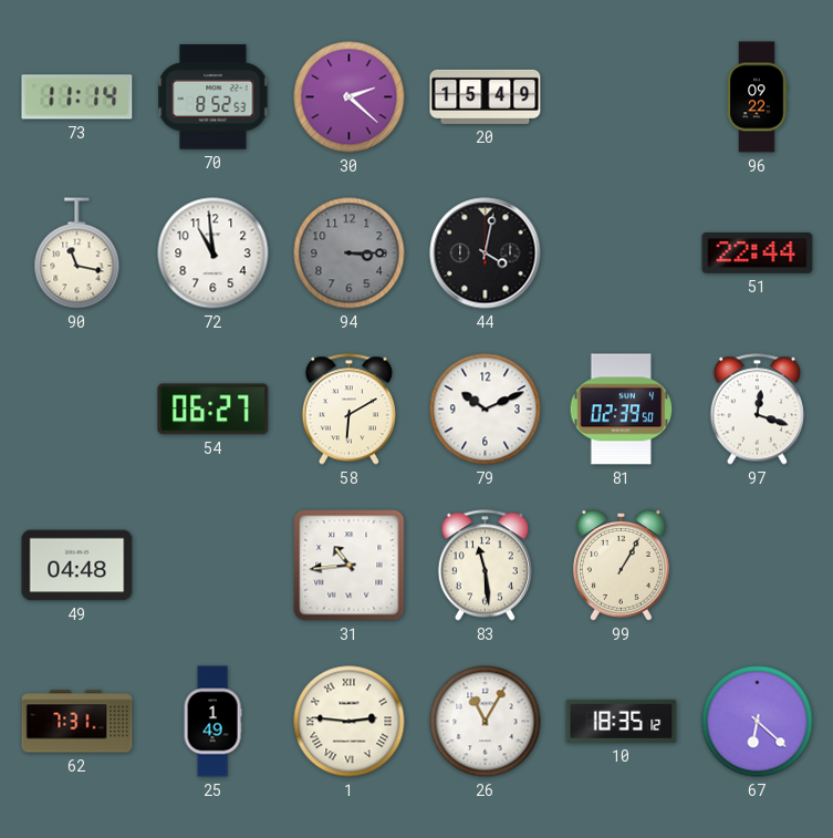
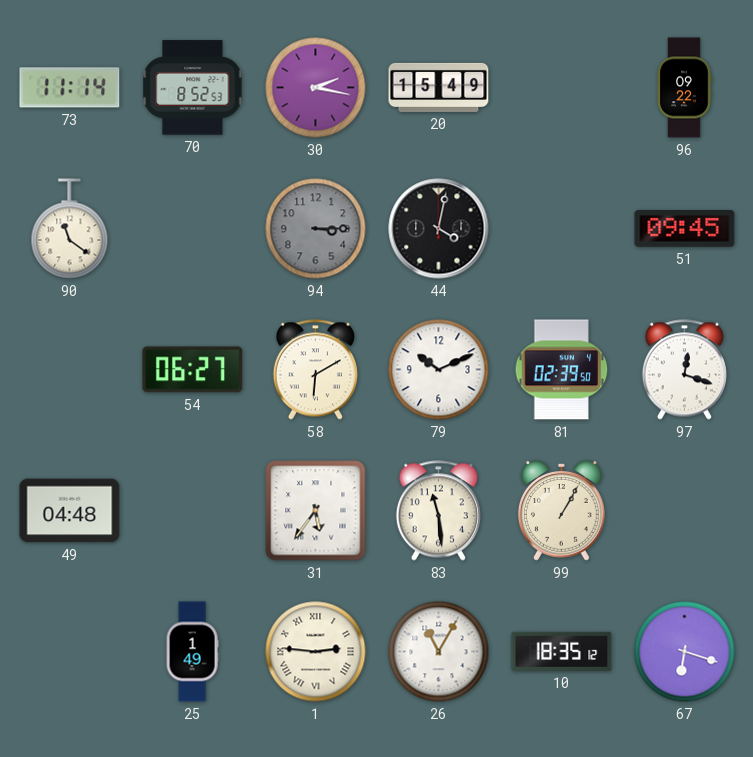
30: 2:22 -> 2:17
90: 11:17 -> 11:21
72: 10:59 -> none
51: 22:44 -> 09:45
31: 10:44 -> 5:36
62: 7:31 -> none
67: 6:22 -> 6:18
